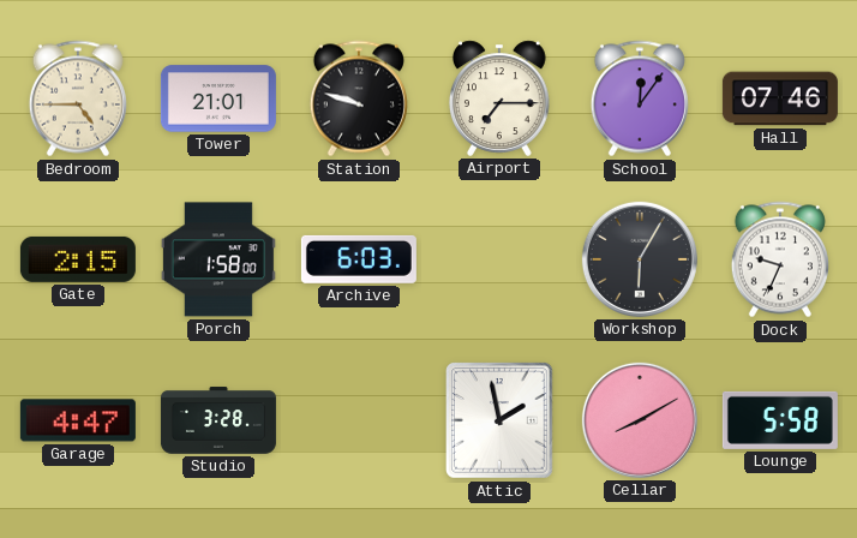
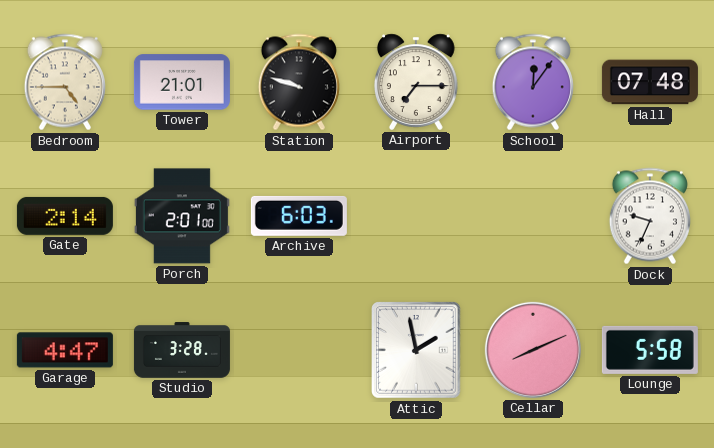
Hall: 07:46 -> 07:48
Gate: 2:15 -> 2:14
Porch: 1:58 -> 2:01
Workshop: 6:05 -> none
Cellar: 8:10 -> 8:11
